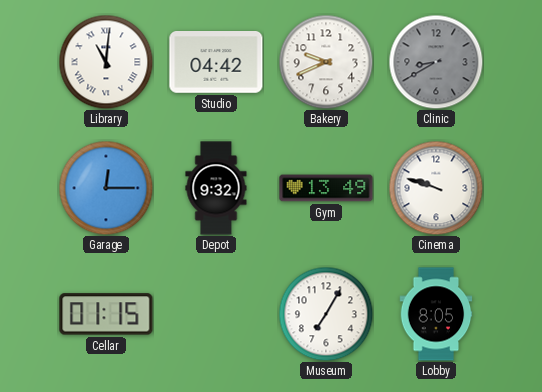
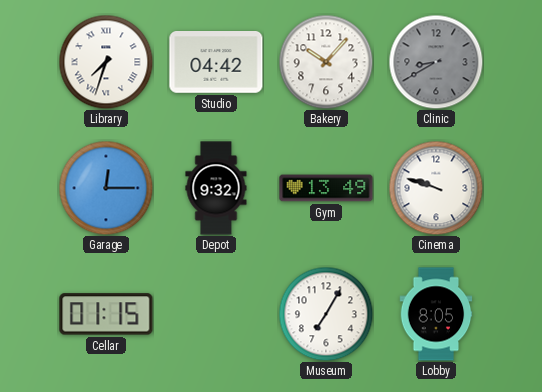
Library: 11:01 -> 7:33
Bakery: 9:41 -> 10:07
